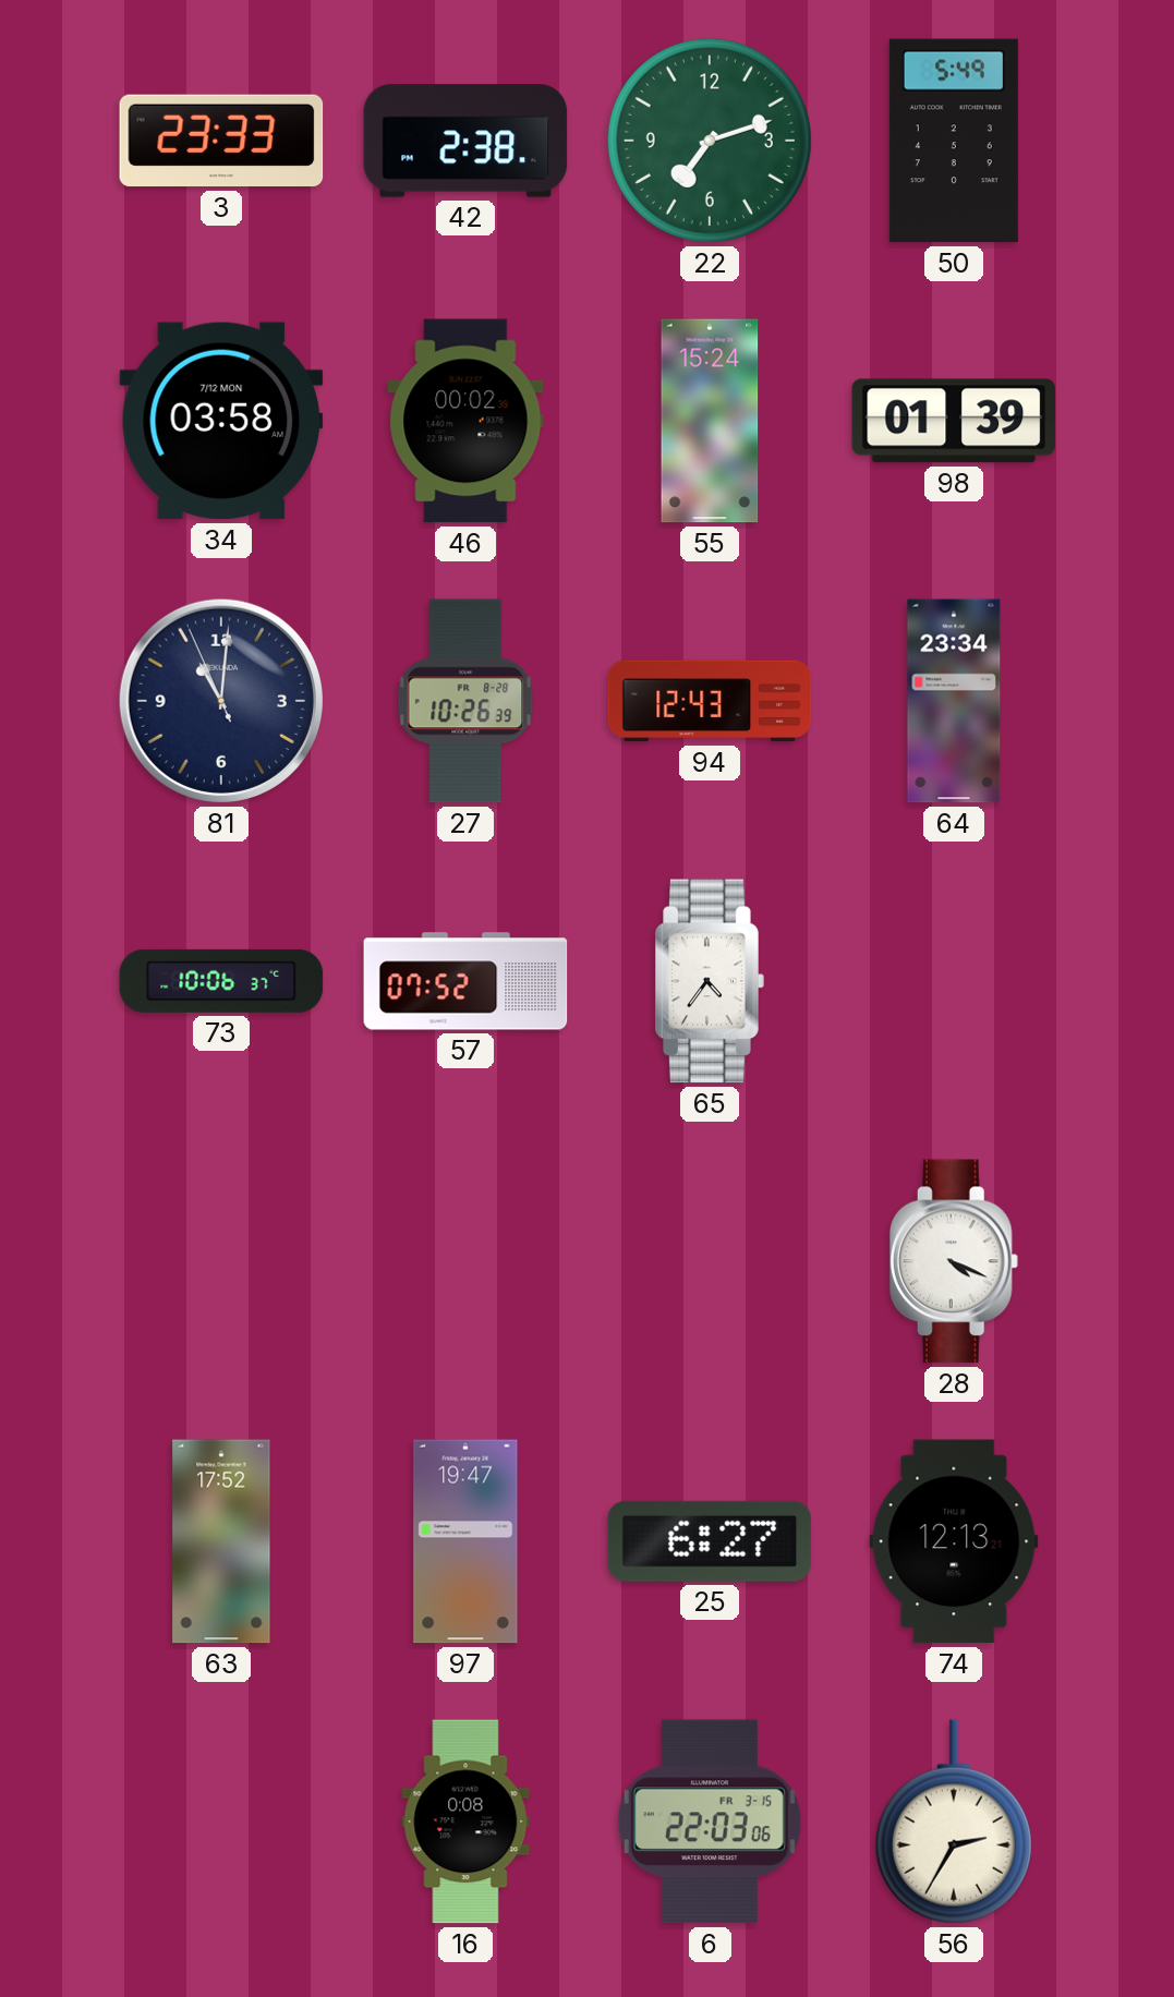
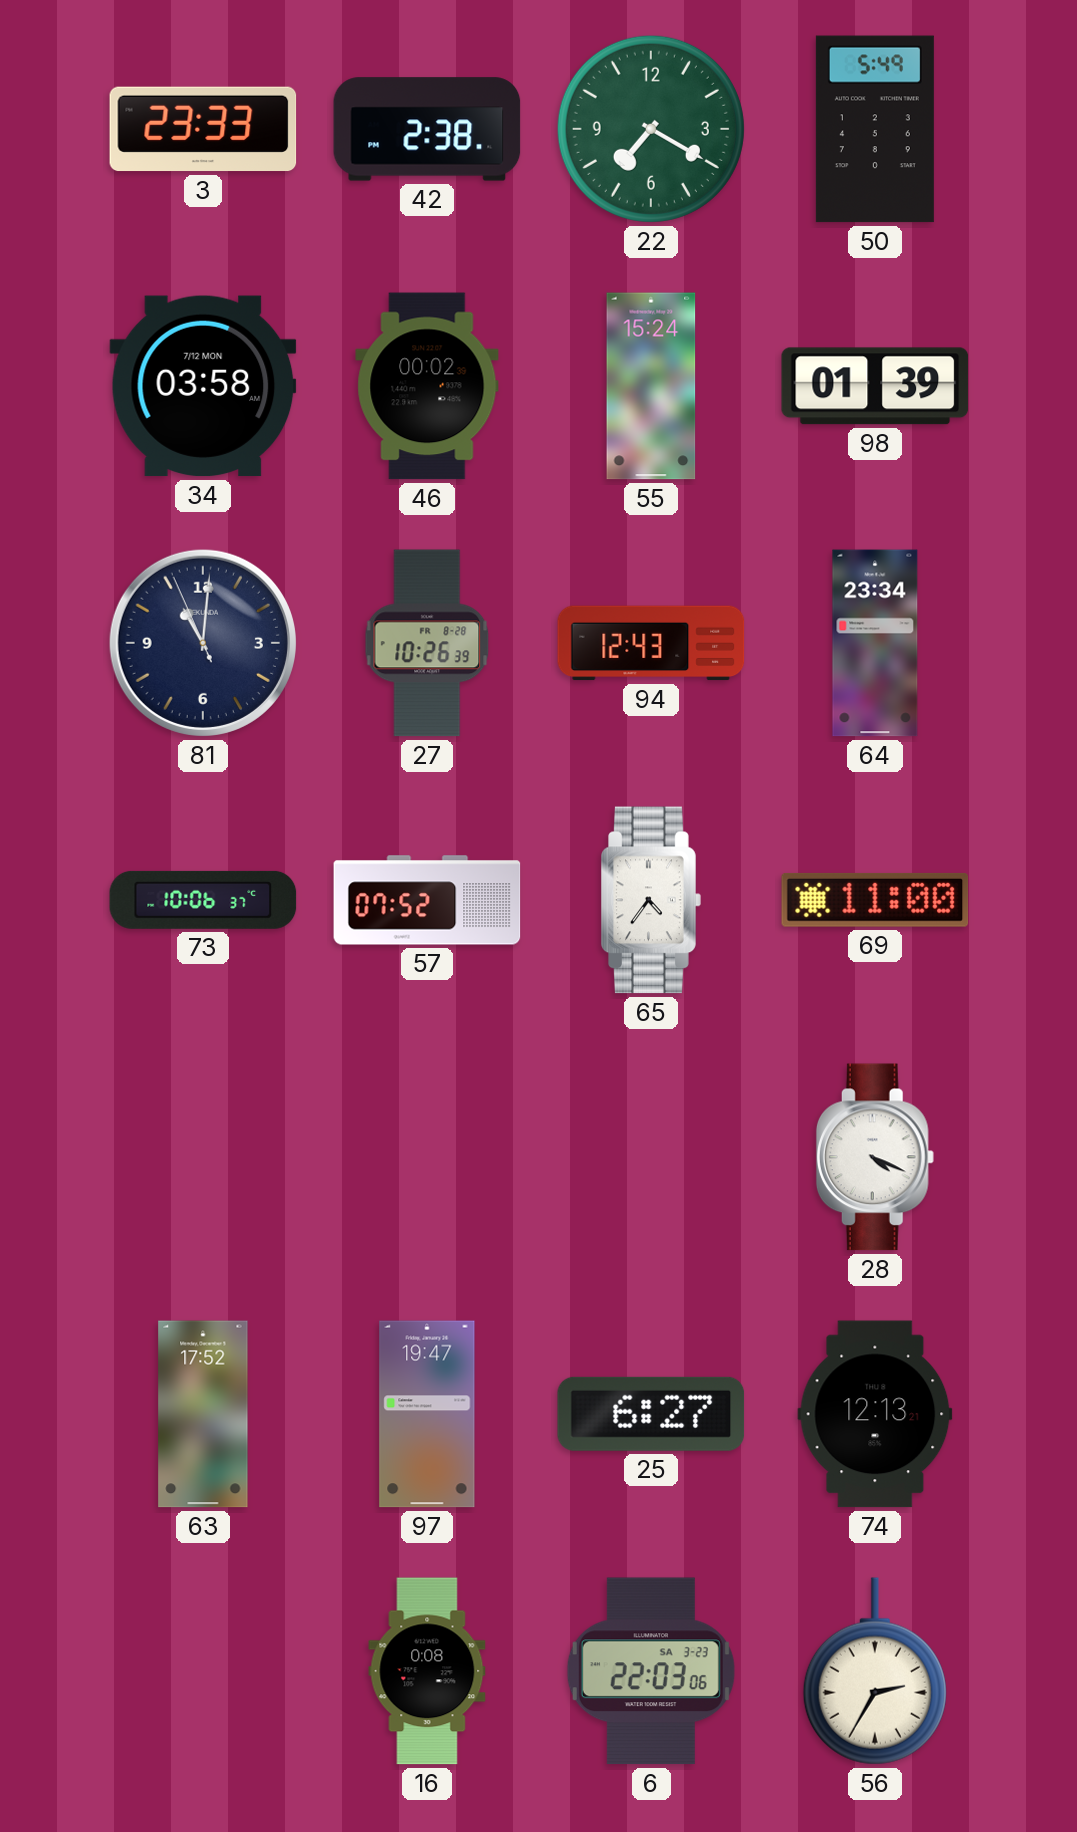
22: 7:12 -> 7:20
69: none -> 11:00
6 date: FR 3-15 -> SA 3-23
